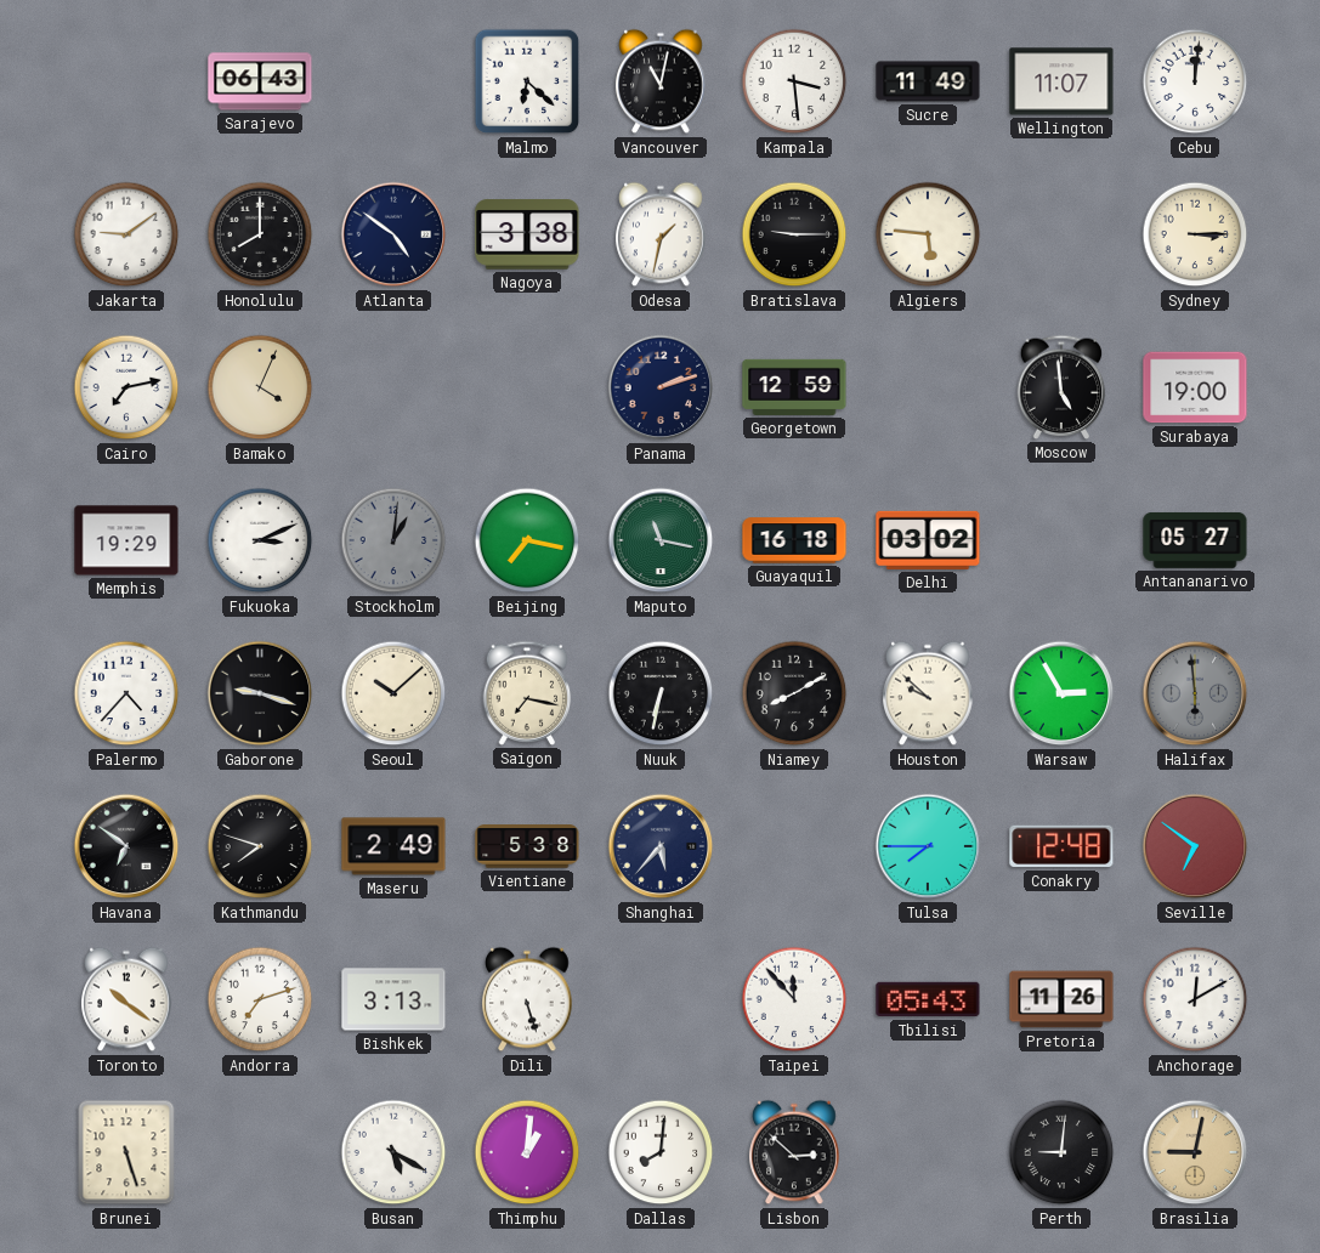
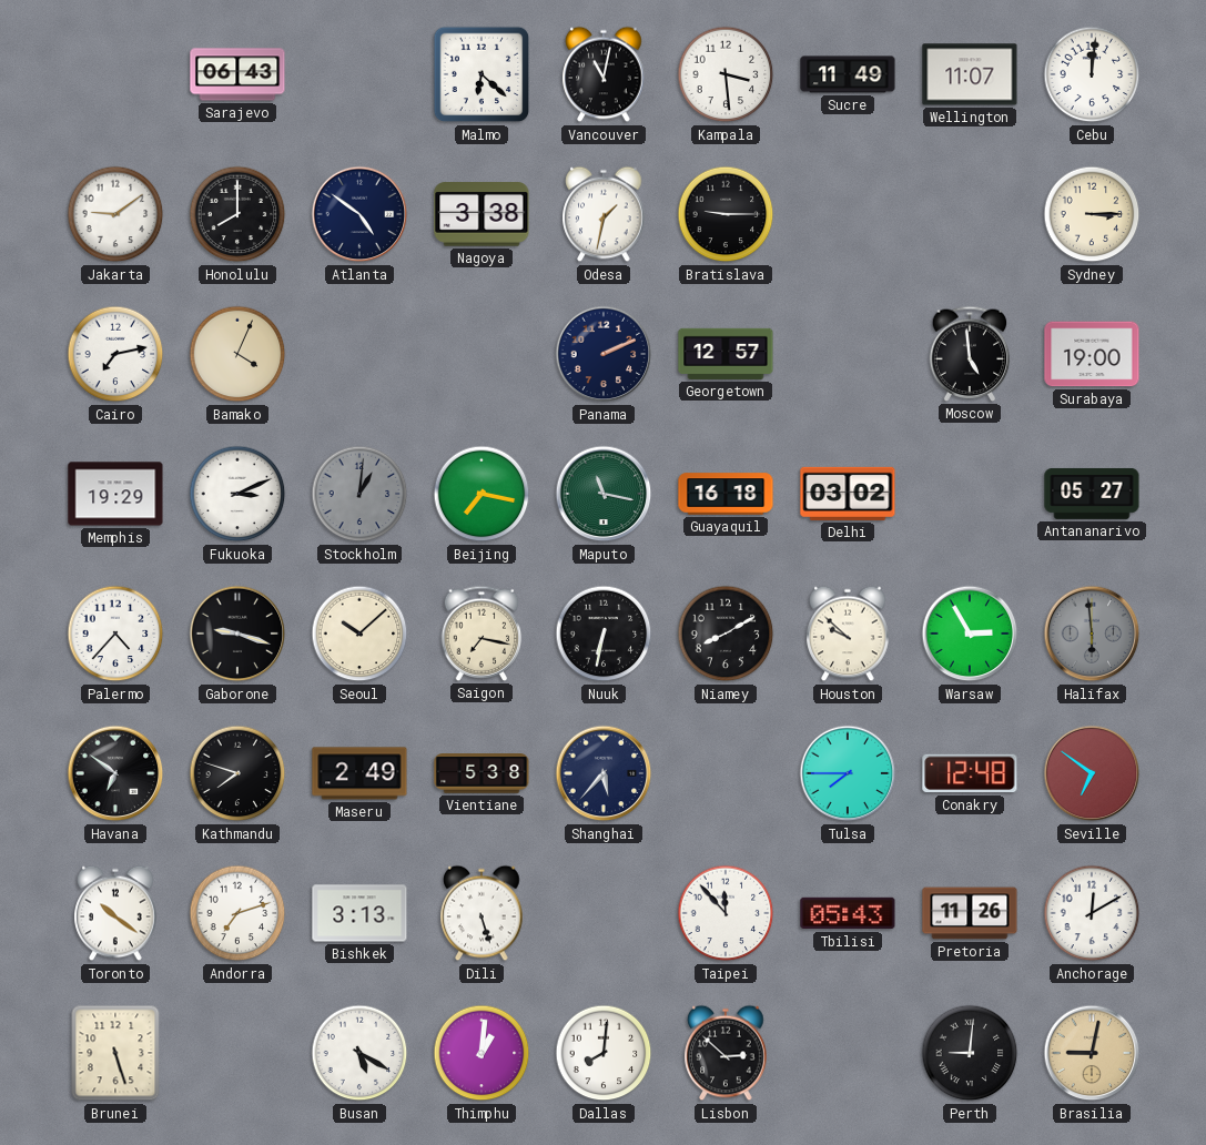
Algiers: 5:46 -> none
Panama: 2:12 -> 2:11
Georgetown: 12:59 -> 12:57
